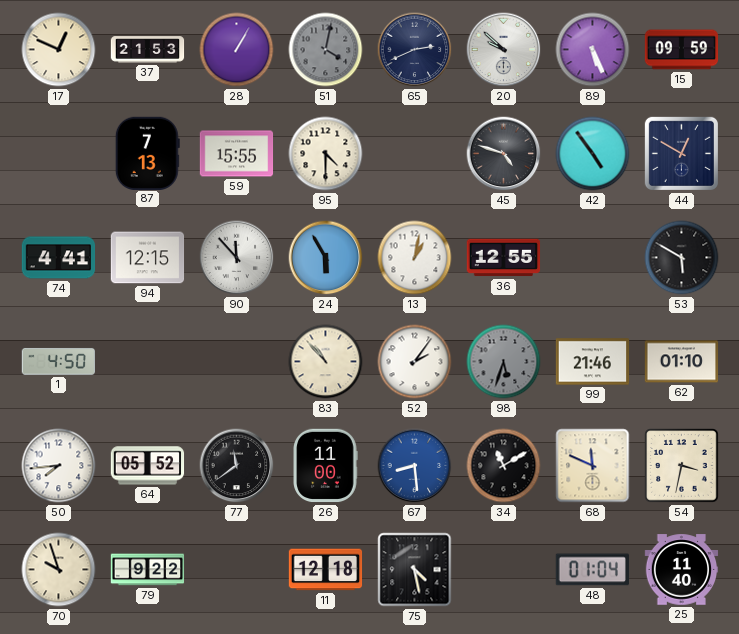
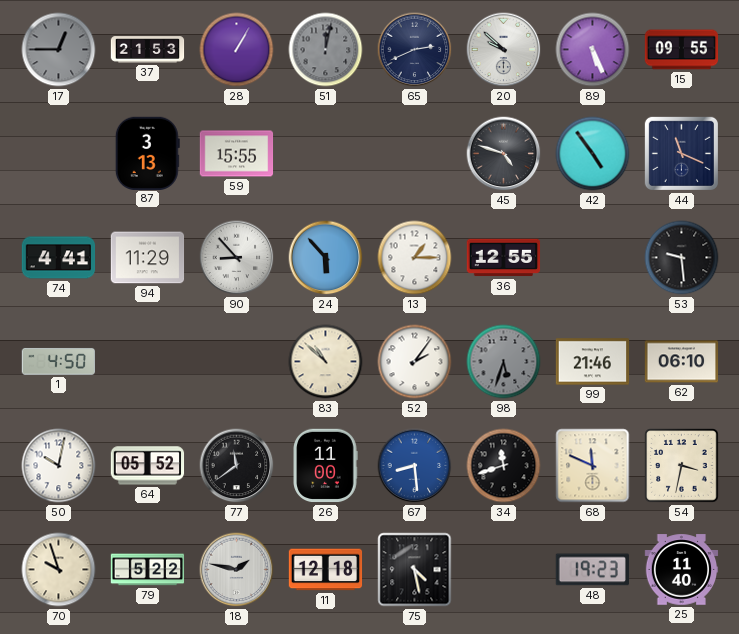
17: 12:49 -> 12:45
17 dial: cream -> grey
51: 4:02 -> 12:02
15: 09:59 -> 09:55
87: 7:13 -> 3:13
95: 4:30 -> none
44: 12:50 -> 11:19
94: 12:15 -> 11:29
90: 11:53 -> 8:53
24: 5:55 -> 5:53
13: 1:02 -> 1:15
53: 5:50 -> 9:29
83: 10:53 -> 10:52
62: 01:10 -> 06:10
50: 7:44 -> 10:02
34: 11:10 -> 11:42
79: 9:22 -> 5:22
18: none -> 1:47
48: 01:04 -> 19:23
